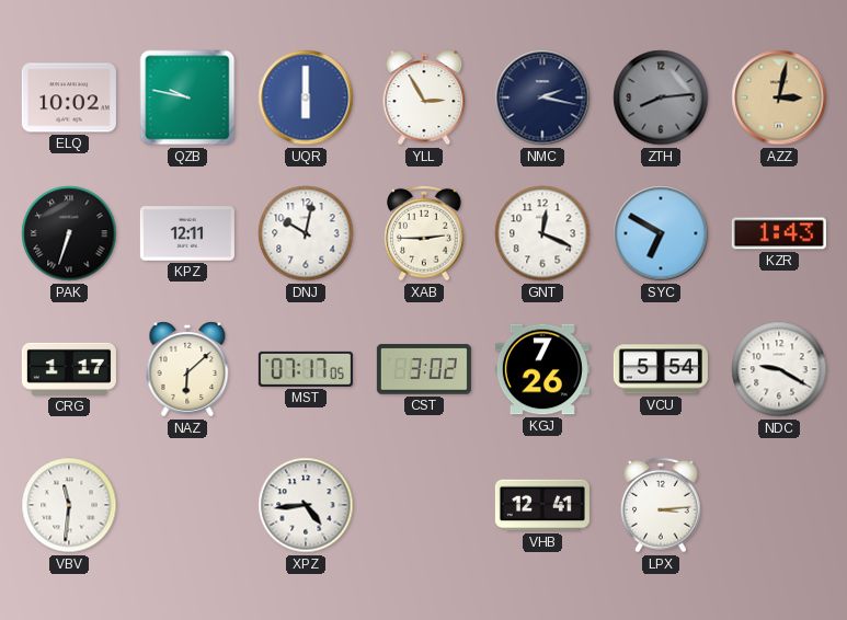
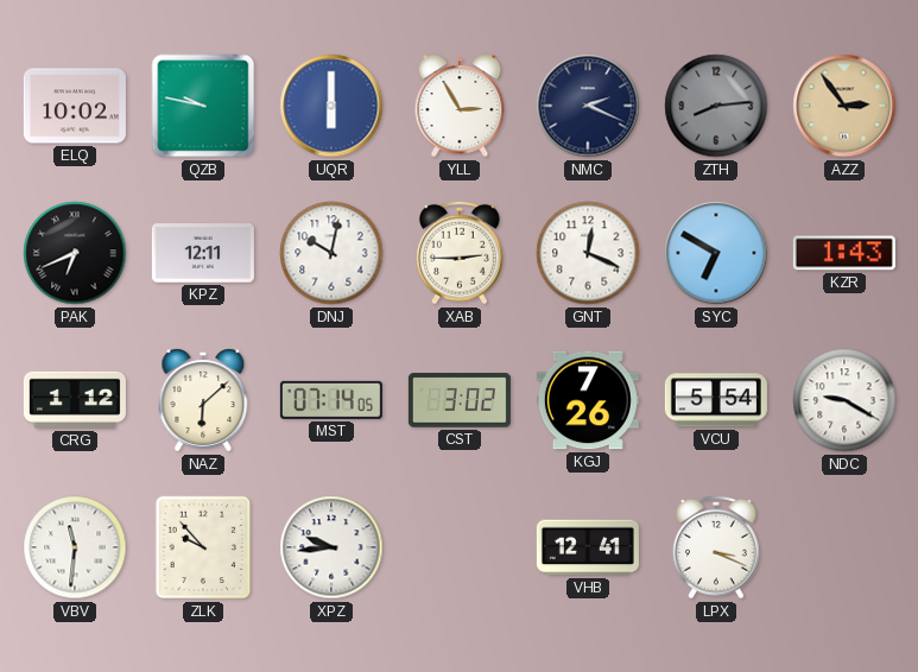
NMC: 2:17 -> 2:19
AZZ: 3:02 -> 2:54
PAK: 6:33 -> 6:41
CRG: 1:17 -> 1:12
MST: 07:17 -> 07:14
ZLK: none -> 9:53
XPZ: 4:44 -> 9:44
LPX: 3:14 -> 3:19
